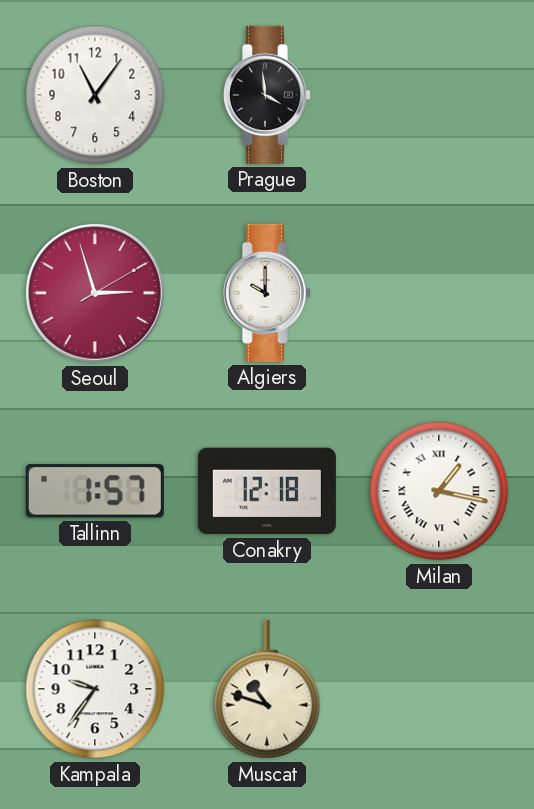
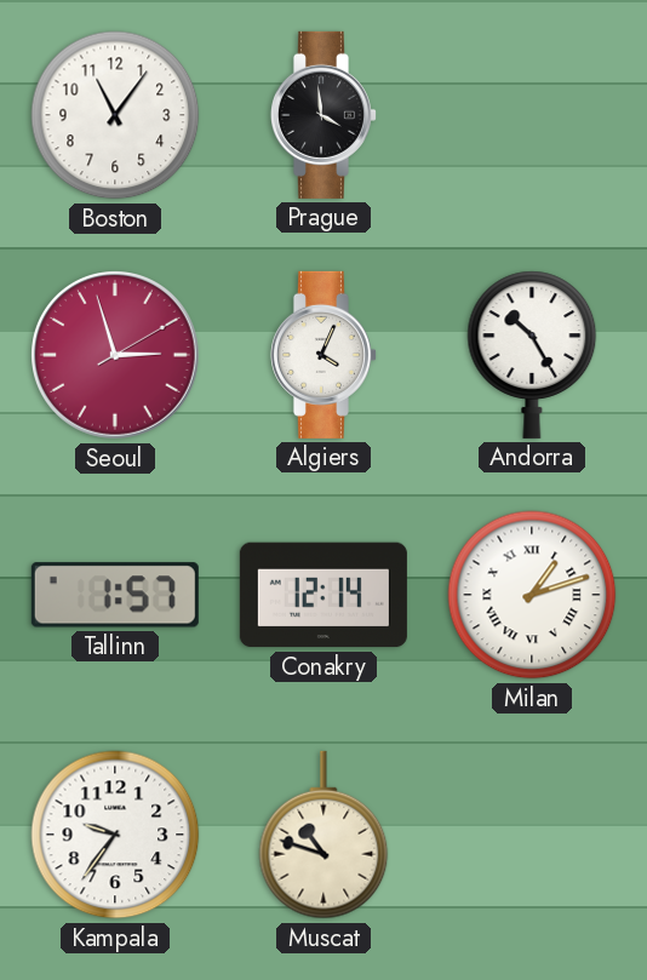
Algiers: 10:00 -> 4:04
Andorra: none -> 10:25
Conakry: 12:18 -> 12:14
Milan: 1:17 -> 1:12
